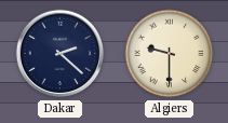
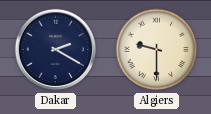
Dakar: 2:22 -> 2:20
